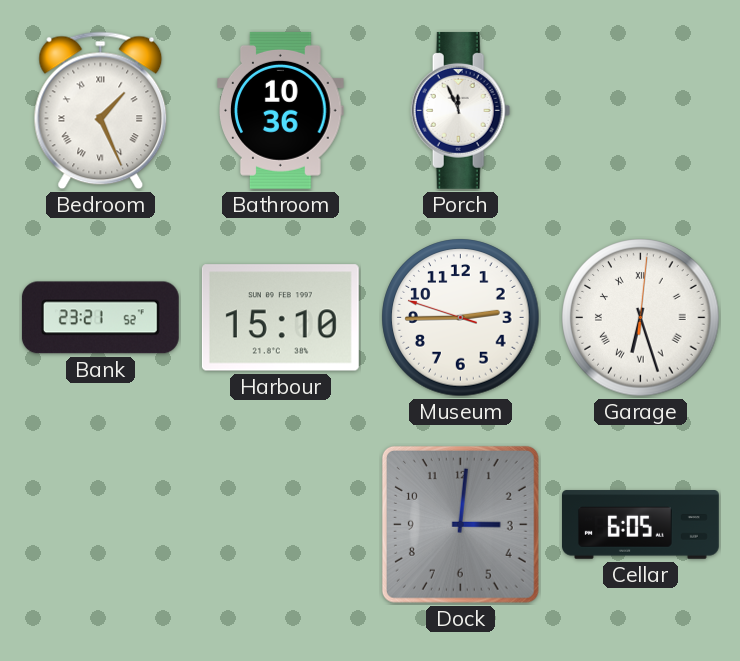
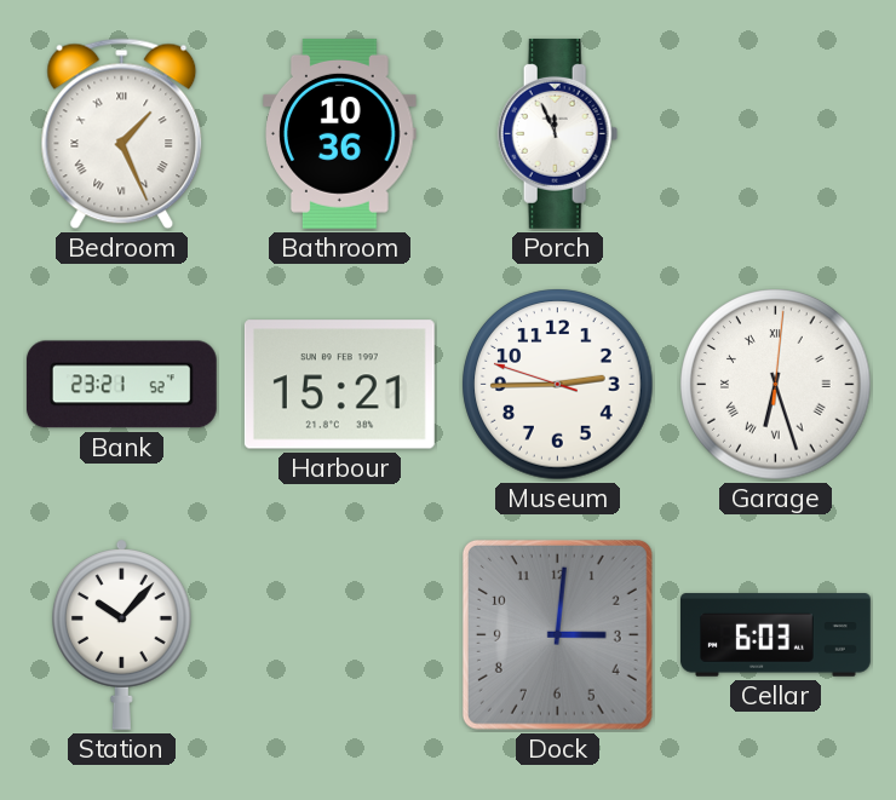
Harbour: 15:10 -> 15:21
Station: none -> 10:07
Cellar: 6:05 -> 6:03
